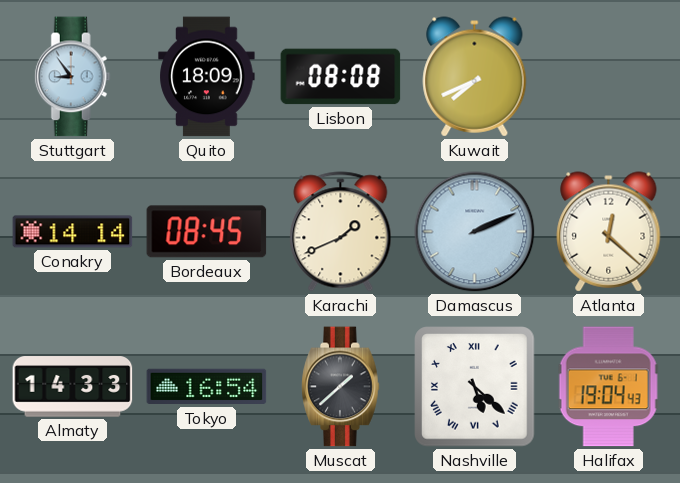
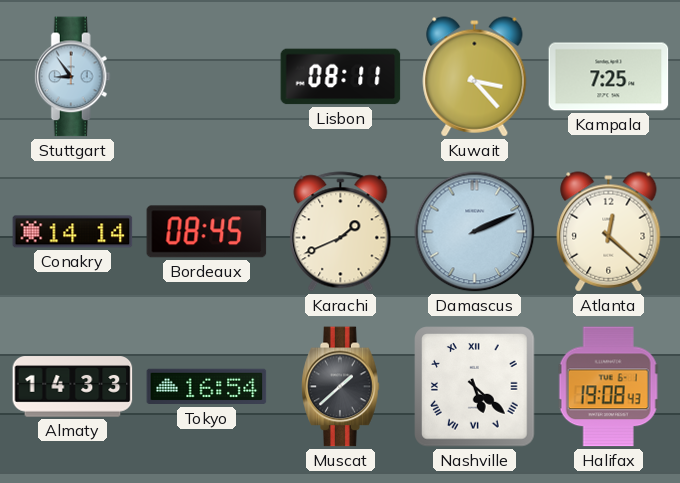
Quito: 18:09 -> none
Lisbon: 08:08 -> 08:11
Kuwait: 7:41 -> 3:23
Kampala: none -> 7:25
Halifax: 19:04 -> 19:08
